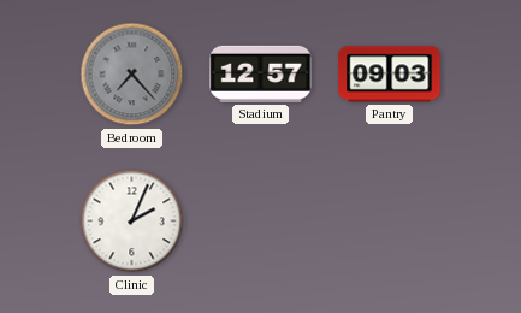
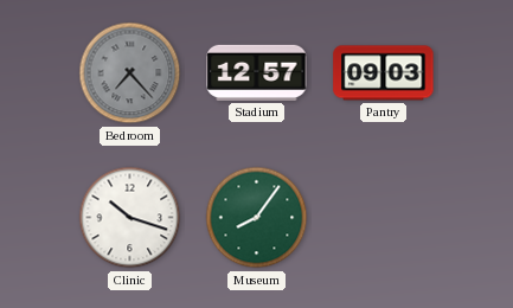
Clinic: 2:04 -> 10:18
Museum: none -> 8:06
